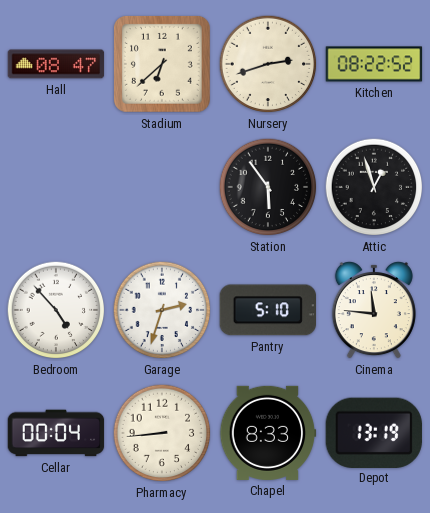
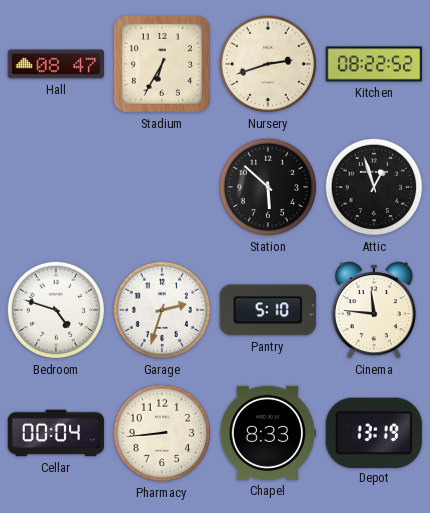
Stadium: 6:38 -> 6:35
Station: 5:54 -> 5:52
Bedroom: 4:53 -> 4:48
